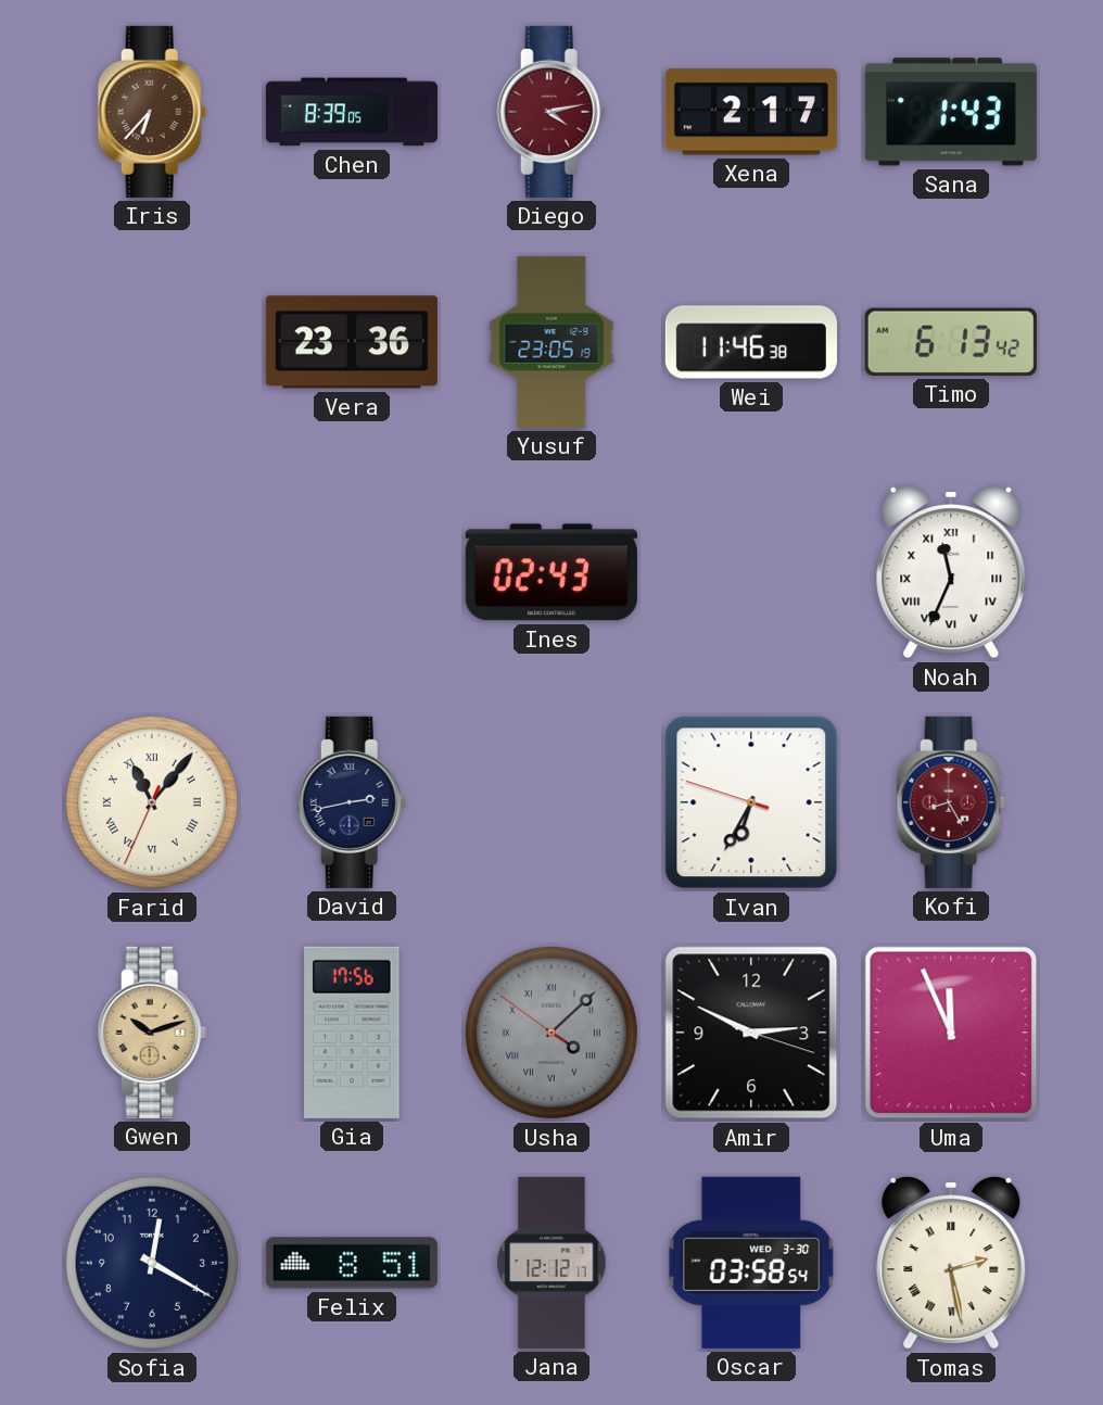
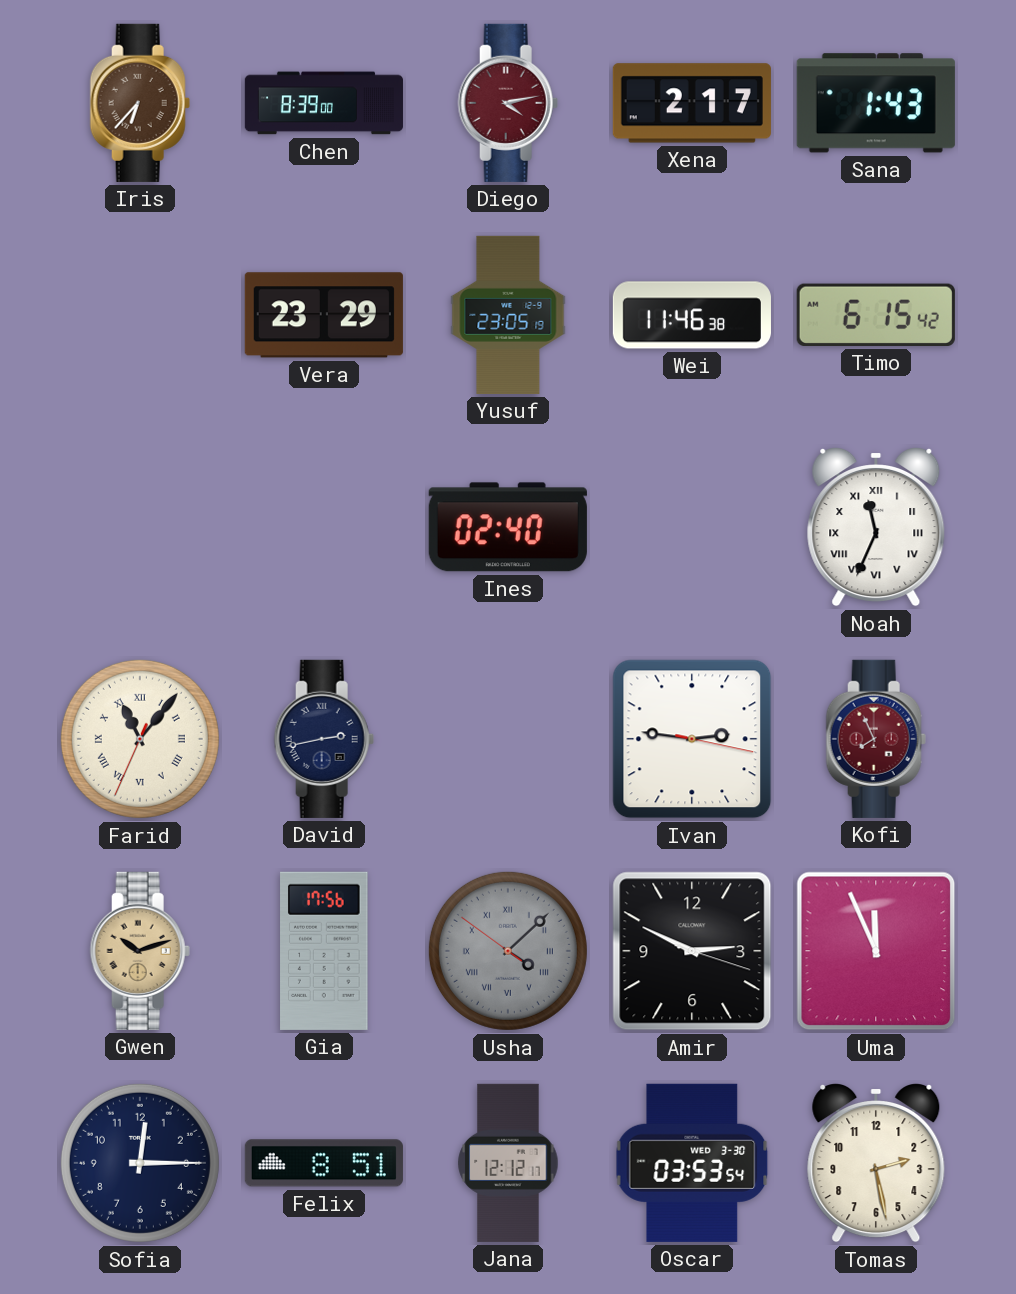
Chen: 8:39:05 -> 8:39:00
Vera: 23:36 -> 23:29
Timo: 6:13 -> 6:15
Ines: 02:43 -> 02:40
Ivan: 6:34 -> 2:46
Kofi: 8:25 -> 7:56
Sofia: 12:20 -> 12:15
Oscar: 03:58 -> 03:53
Tomas numerals: Roman -> Arabic
